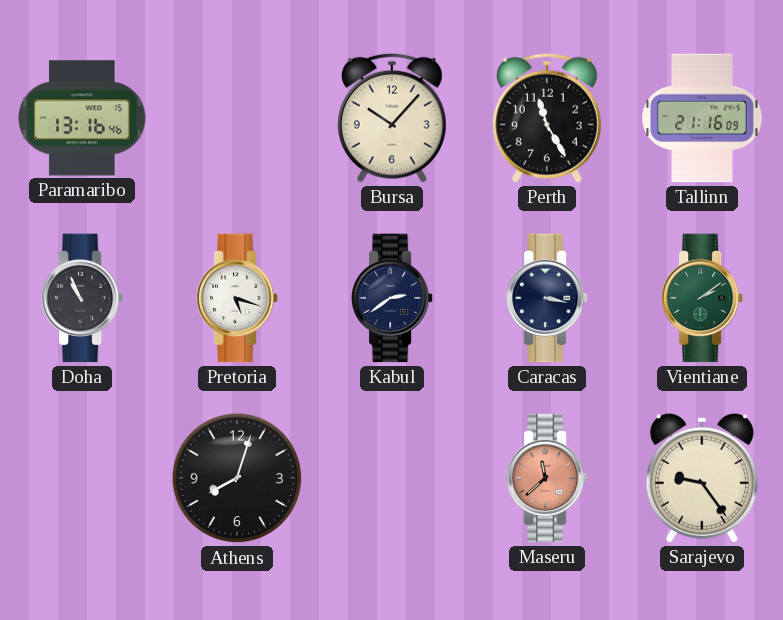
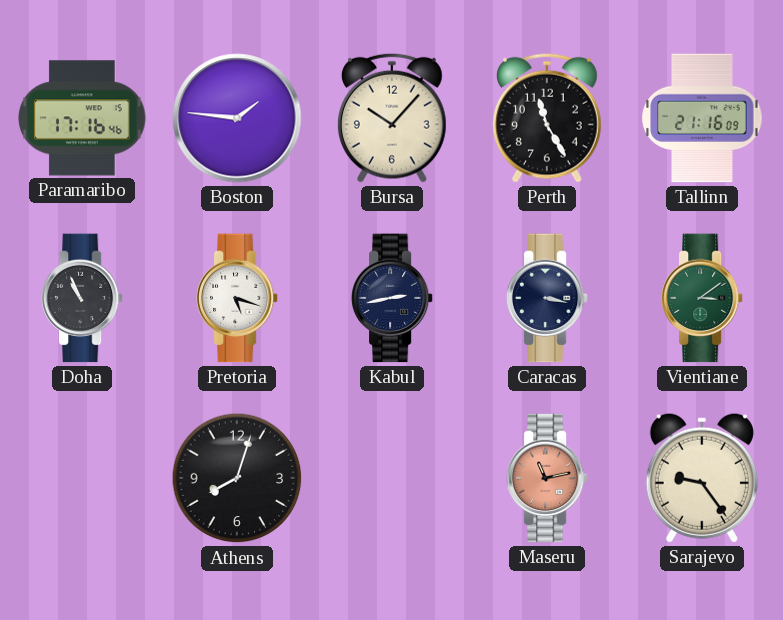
Paramaribo: 13:16 -> 17:16
Boston: none -> 1:46
Kabul: 2:39 -> 2:43
Vientiane: 2:09 -> 3:09
Maseru: 11:38 -> 11:13
